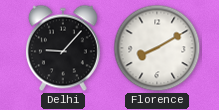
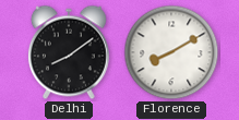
Delhi: 9:07 -> 8:09
